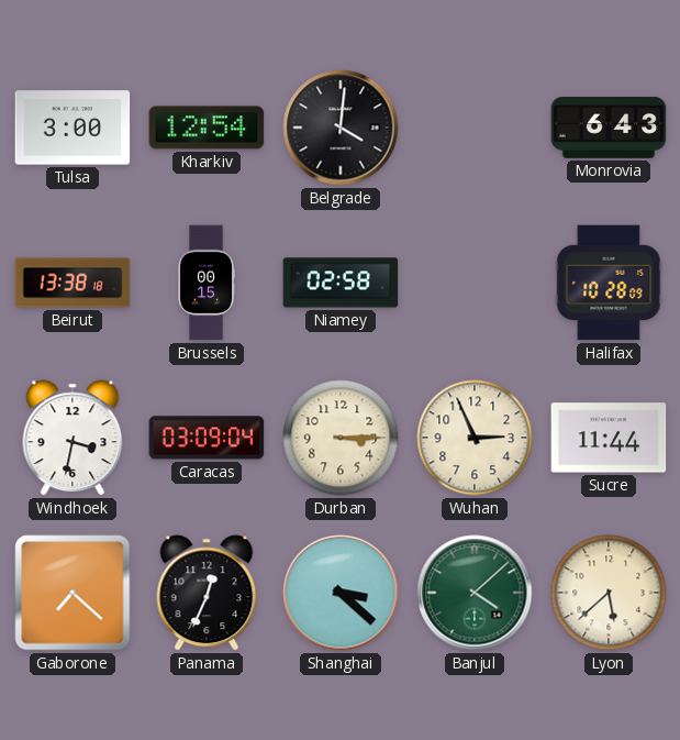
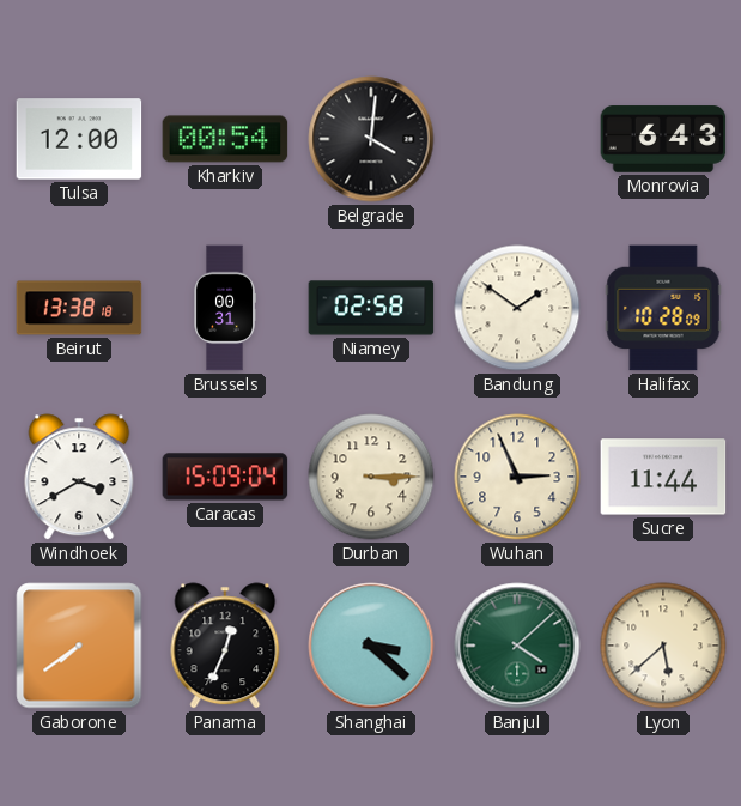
Tulsa: 3:00 -> 12:00
Kharkiv: 12:54 -> 00:54
Brussels: 00:15 -> 00:31
Bandung: none -> 1:51
Windhoek: 3:32 -> 3:40
Caracas: 03:09 -> 15:09
Gaborone: 7:22 -> 7:39
